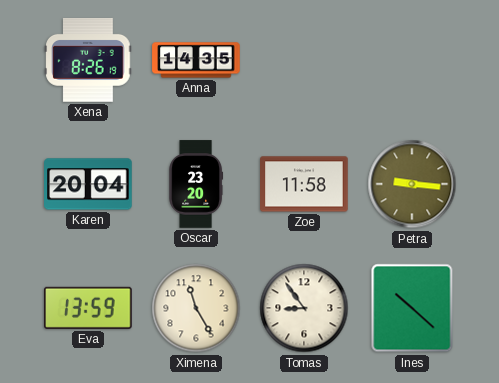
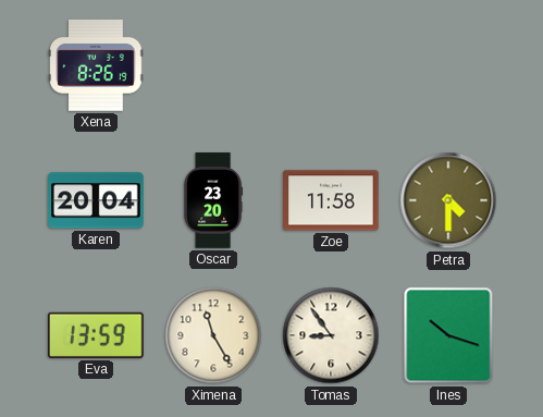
Anna: 14:35 -> none
Petra: 9:16 -> 4:30
Ines: 10:22 -> 10:18
